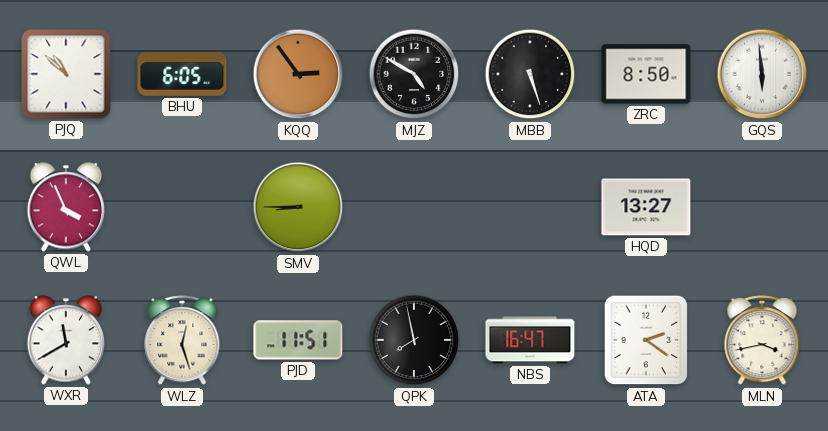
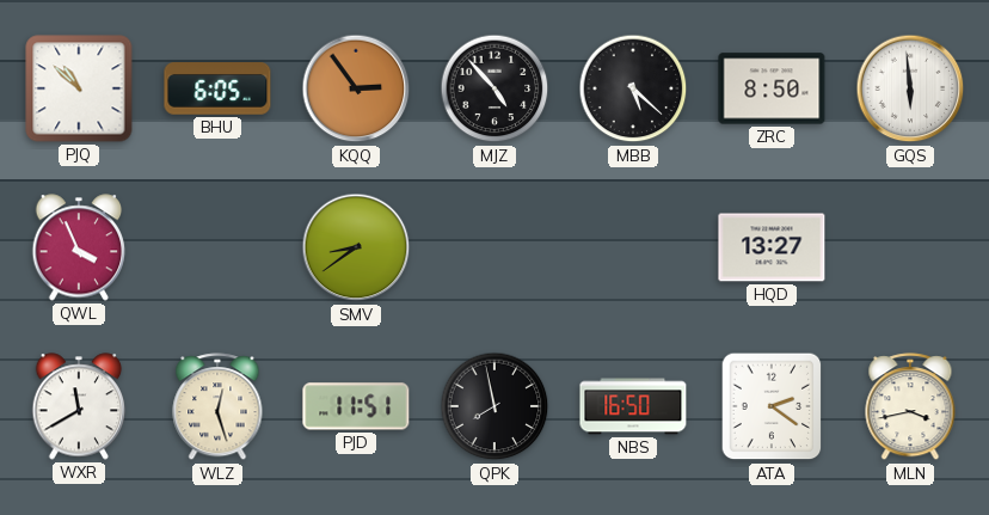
MJZ: 4:50 -> 4:53
MBB: 5:27 -> 5:22
SMV: 8:45 -> 8:39
NBS: 16:47 -> 16:50
